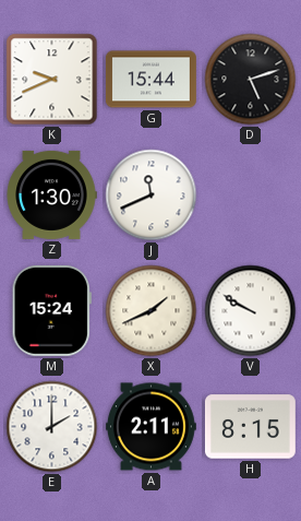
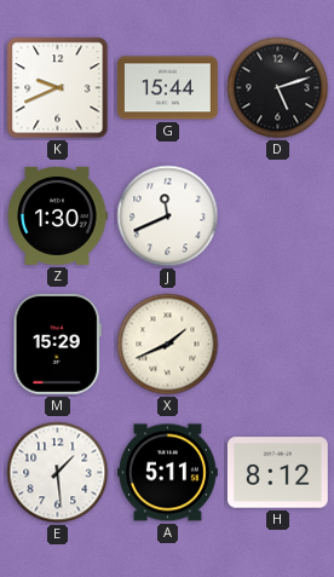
M: 15:24 -> 15:29
V: 9:50 -> none
E: 2:00 -> 1:29
A: 2:11 -> 5:11
H: 8:15 -> 8:12
